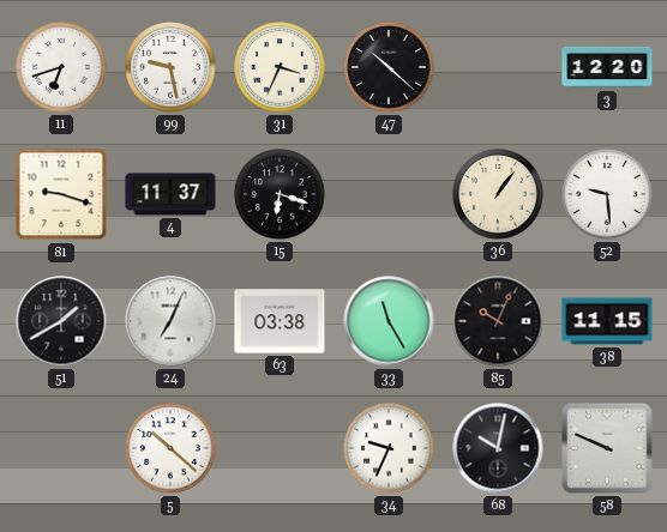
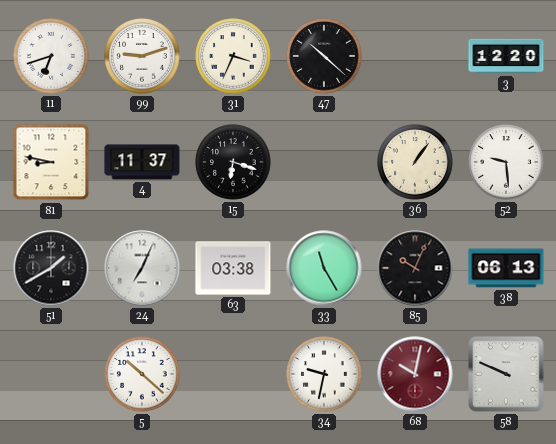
99: 9:28 -> 9:12
81: 9:18 -> 8:47
38: 11:15 -> 06:13
34: 9:34 -> 9:32
68 dial: black -> burgundy
